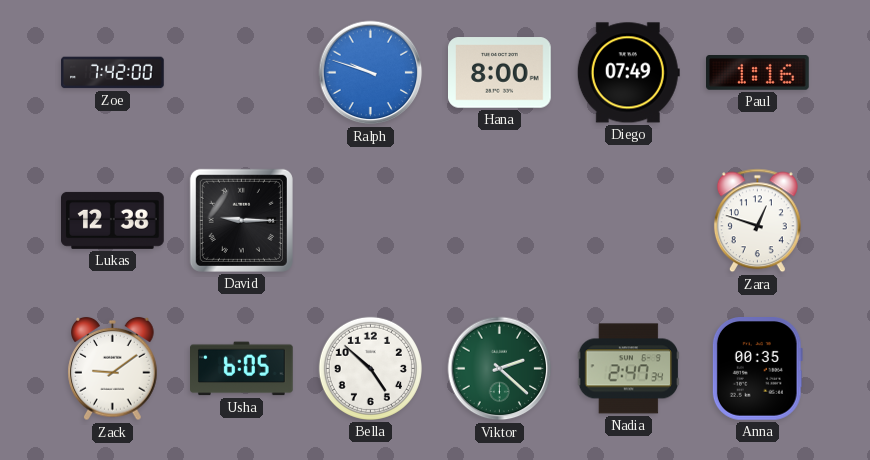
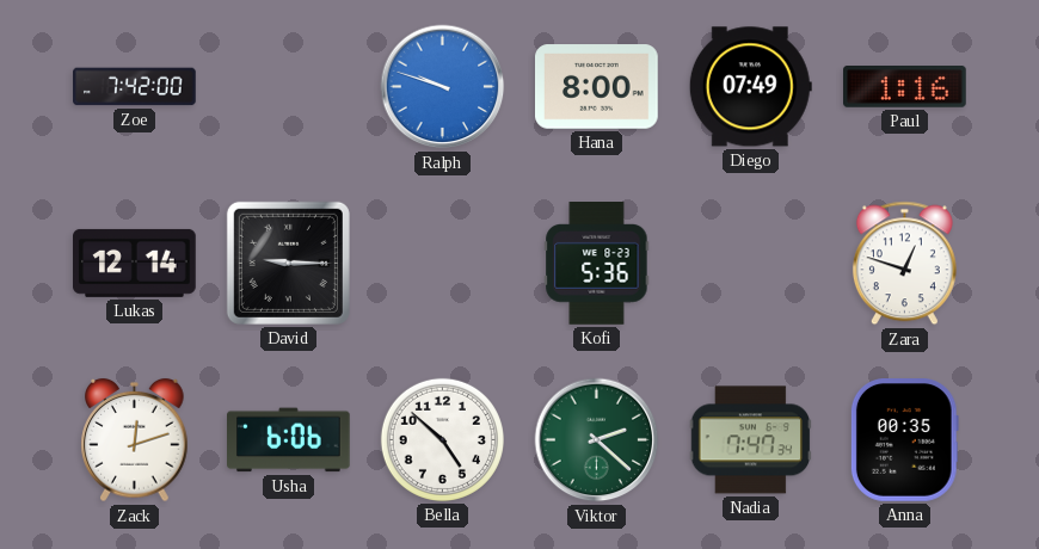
Lukas: 12:38 -> 12:14
Kofi: none -> 5:36
Zack: 9:09 -> 12:12
Usha: 6:05 -> 6:06
Nadia: 2:47 -> 7:47
